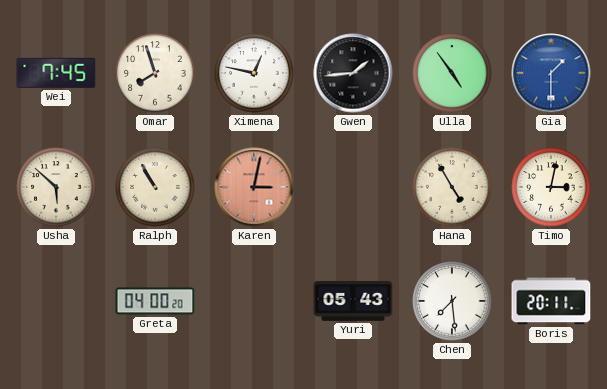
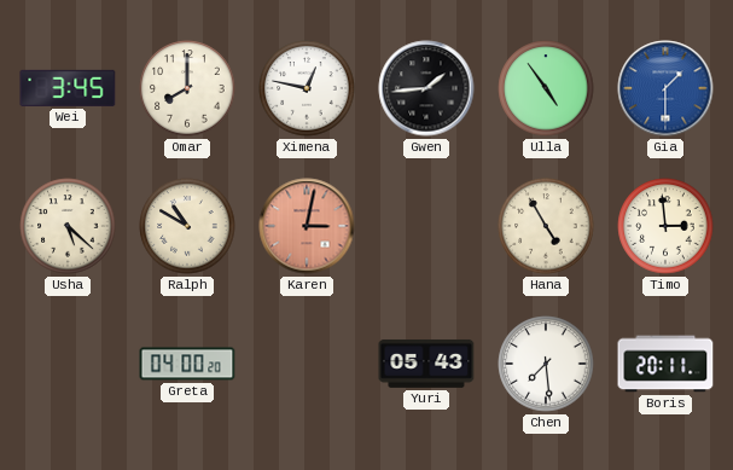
Wei: 7:45 -> 3:45
Omar: 7:57 -> 8:00
Usha: 5:52 -> 5:22
Ralph: 10:55 -> 10:50
Timo: 3:02 -> 2:59
